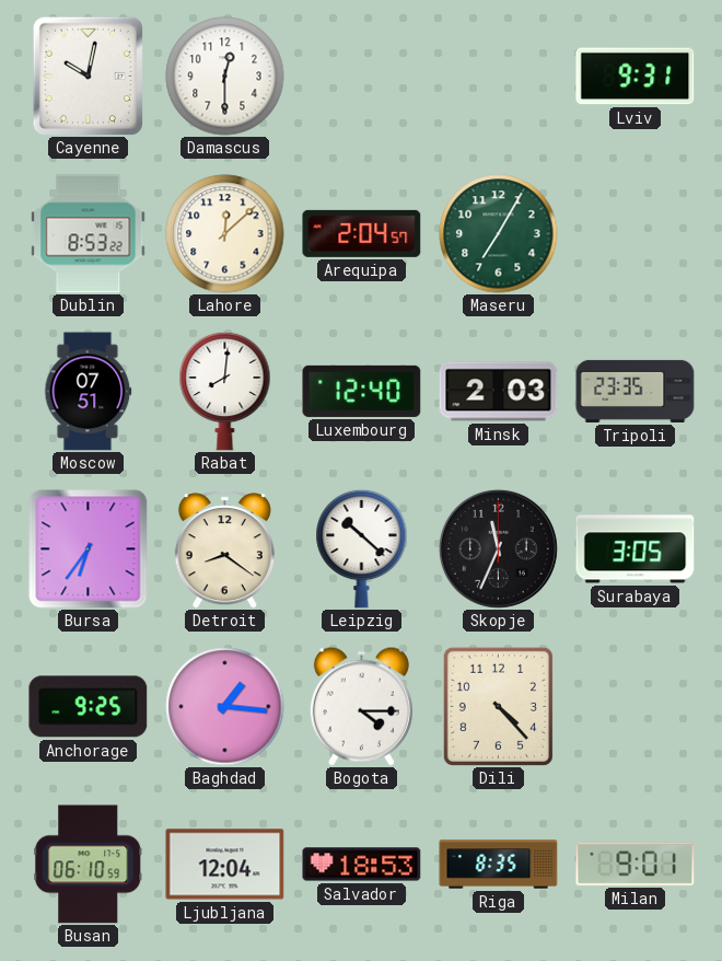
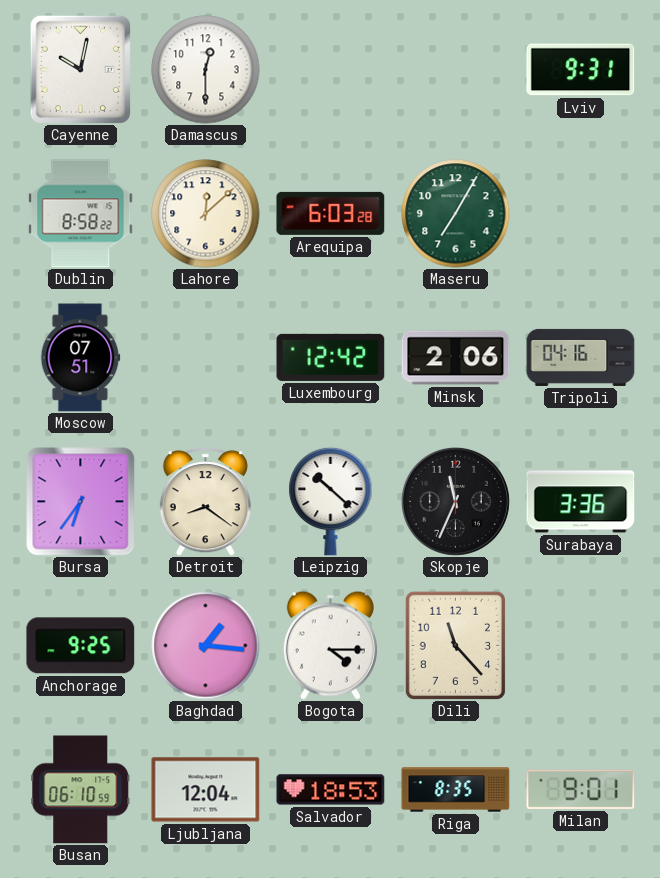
Dublin: 8:53 -> 8:58
Arequipa: 2:04 -> 6:03
Rabat: 8:01 -> none
Luxembourg: 12:40 -> 12:42
Minsk: 2:03 -> 2:06
Tripoli: 23:35 -> 04:16
Surabaya: 3:05 -> 3:36
Dili: 4:23 -> 11:23
